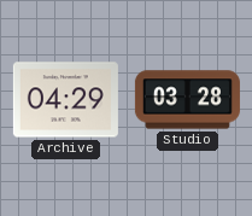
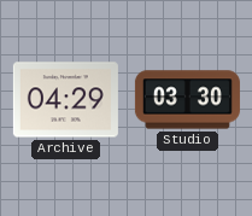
Studio: 03:28 -> 03:30
